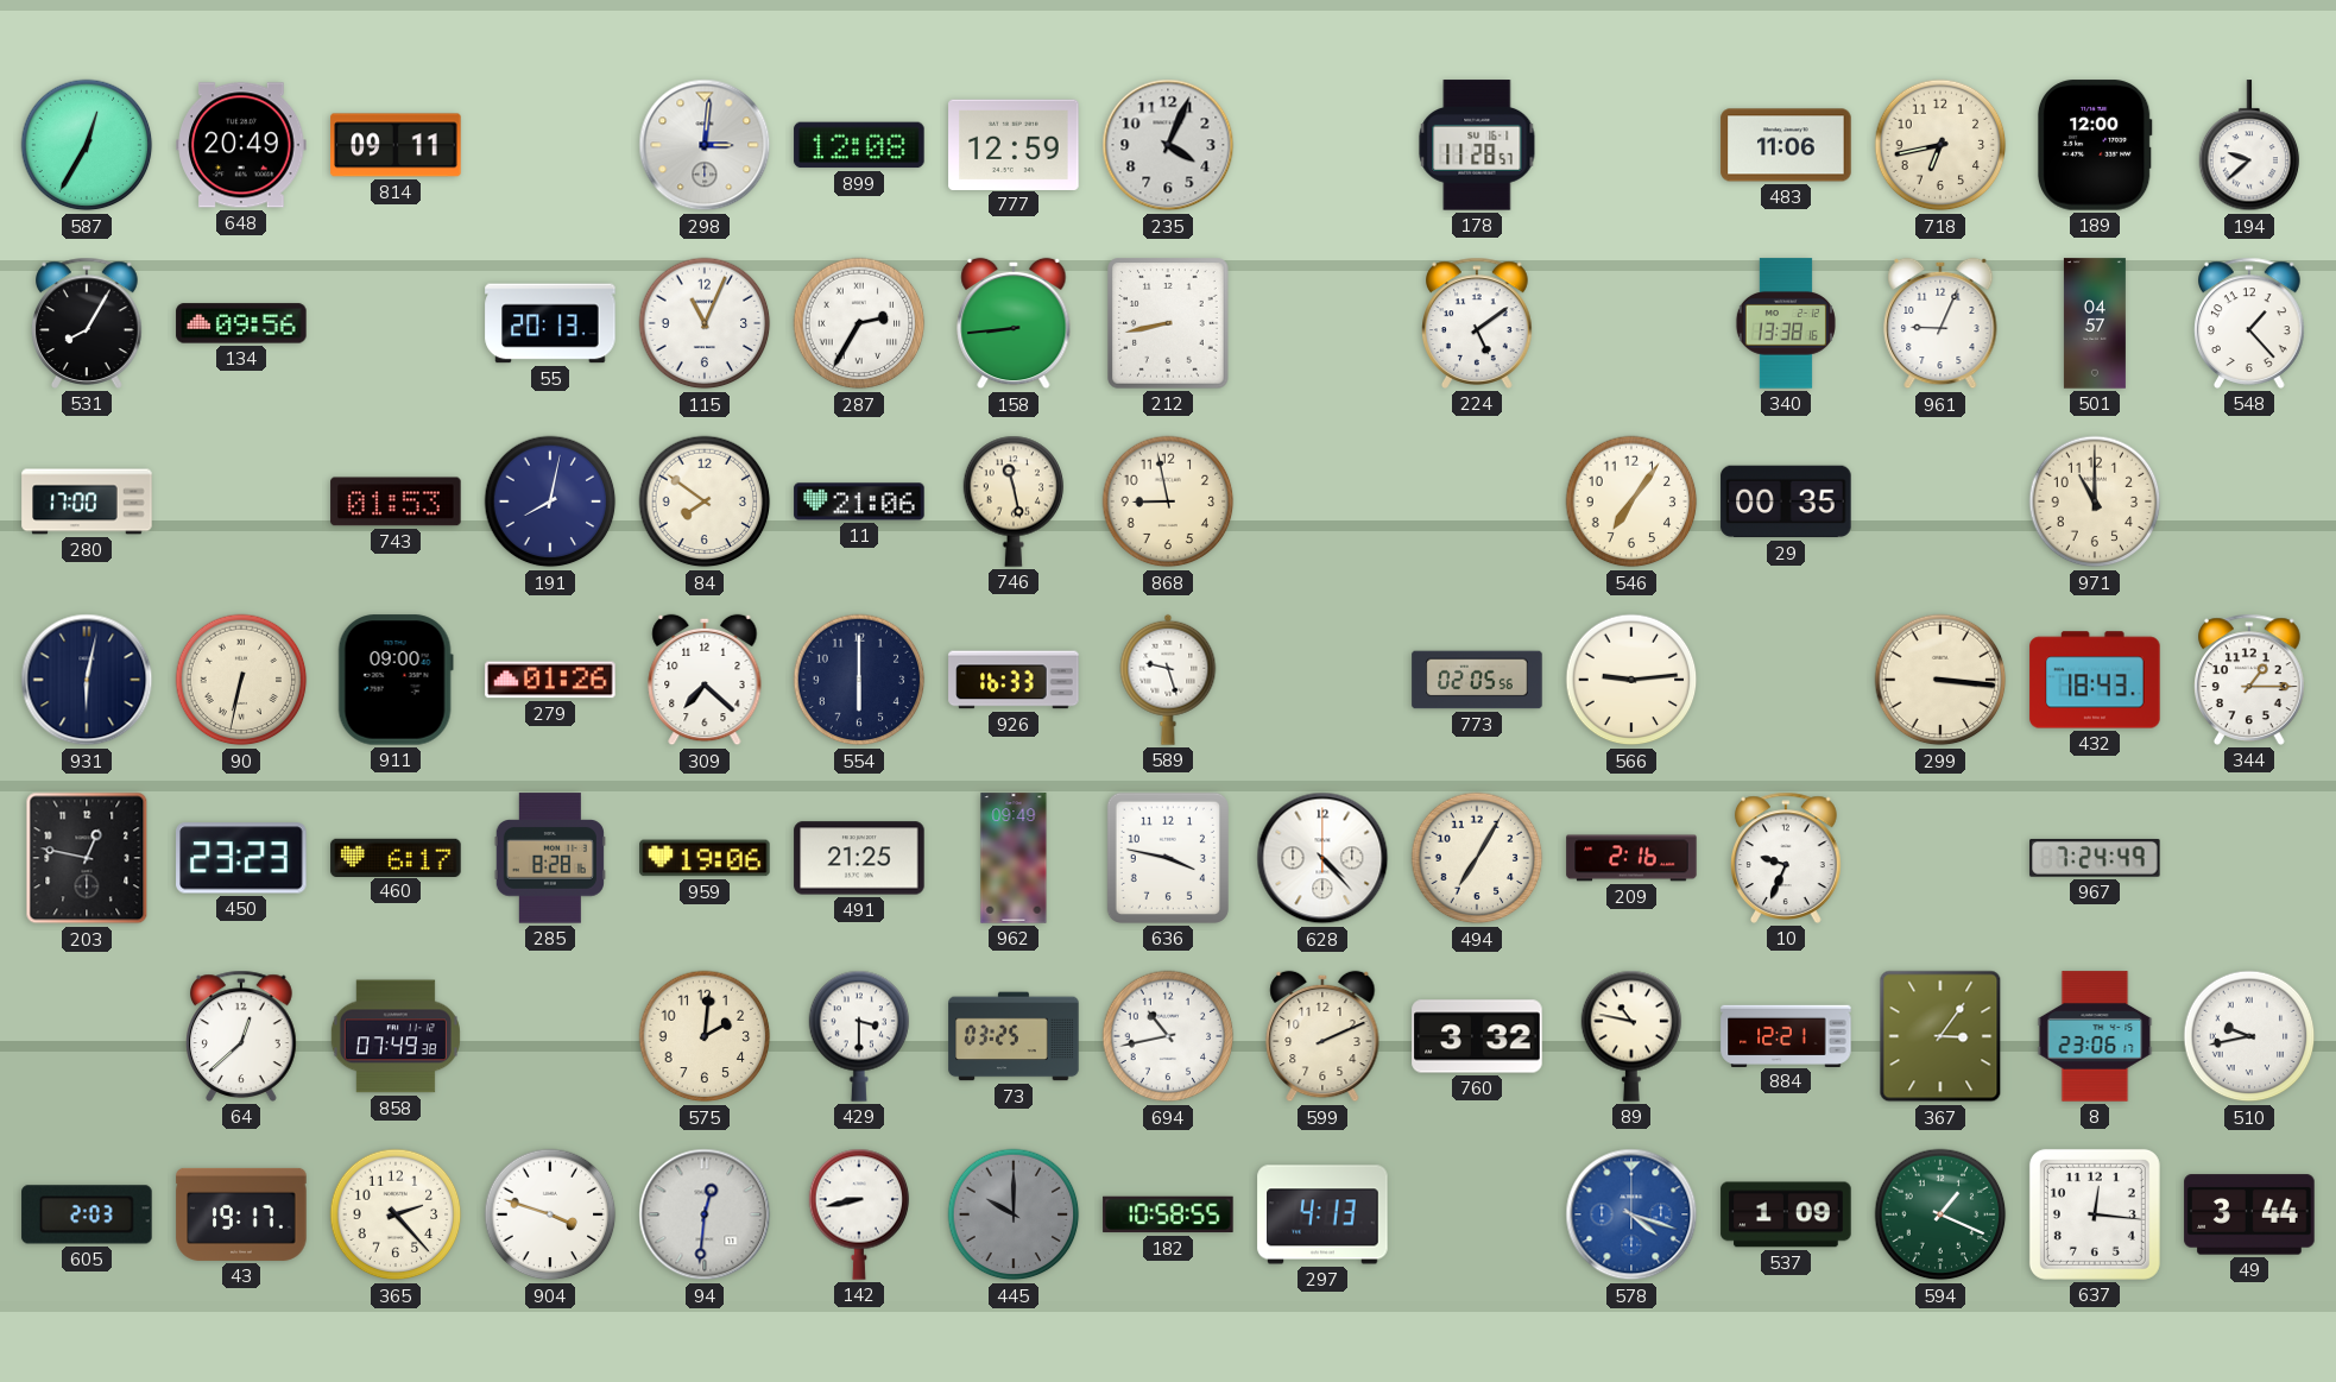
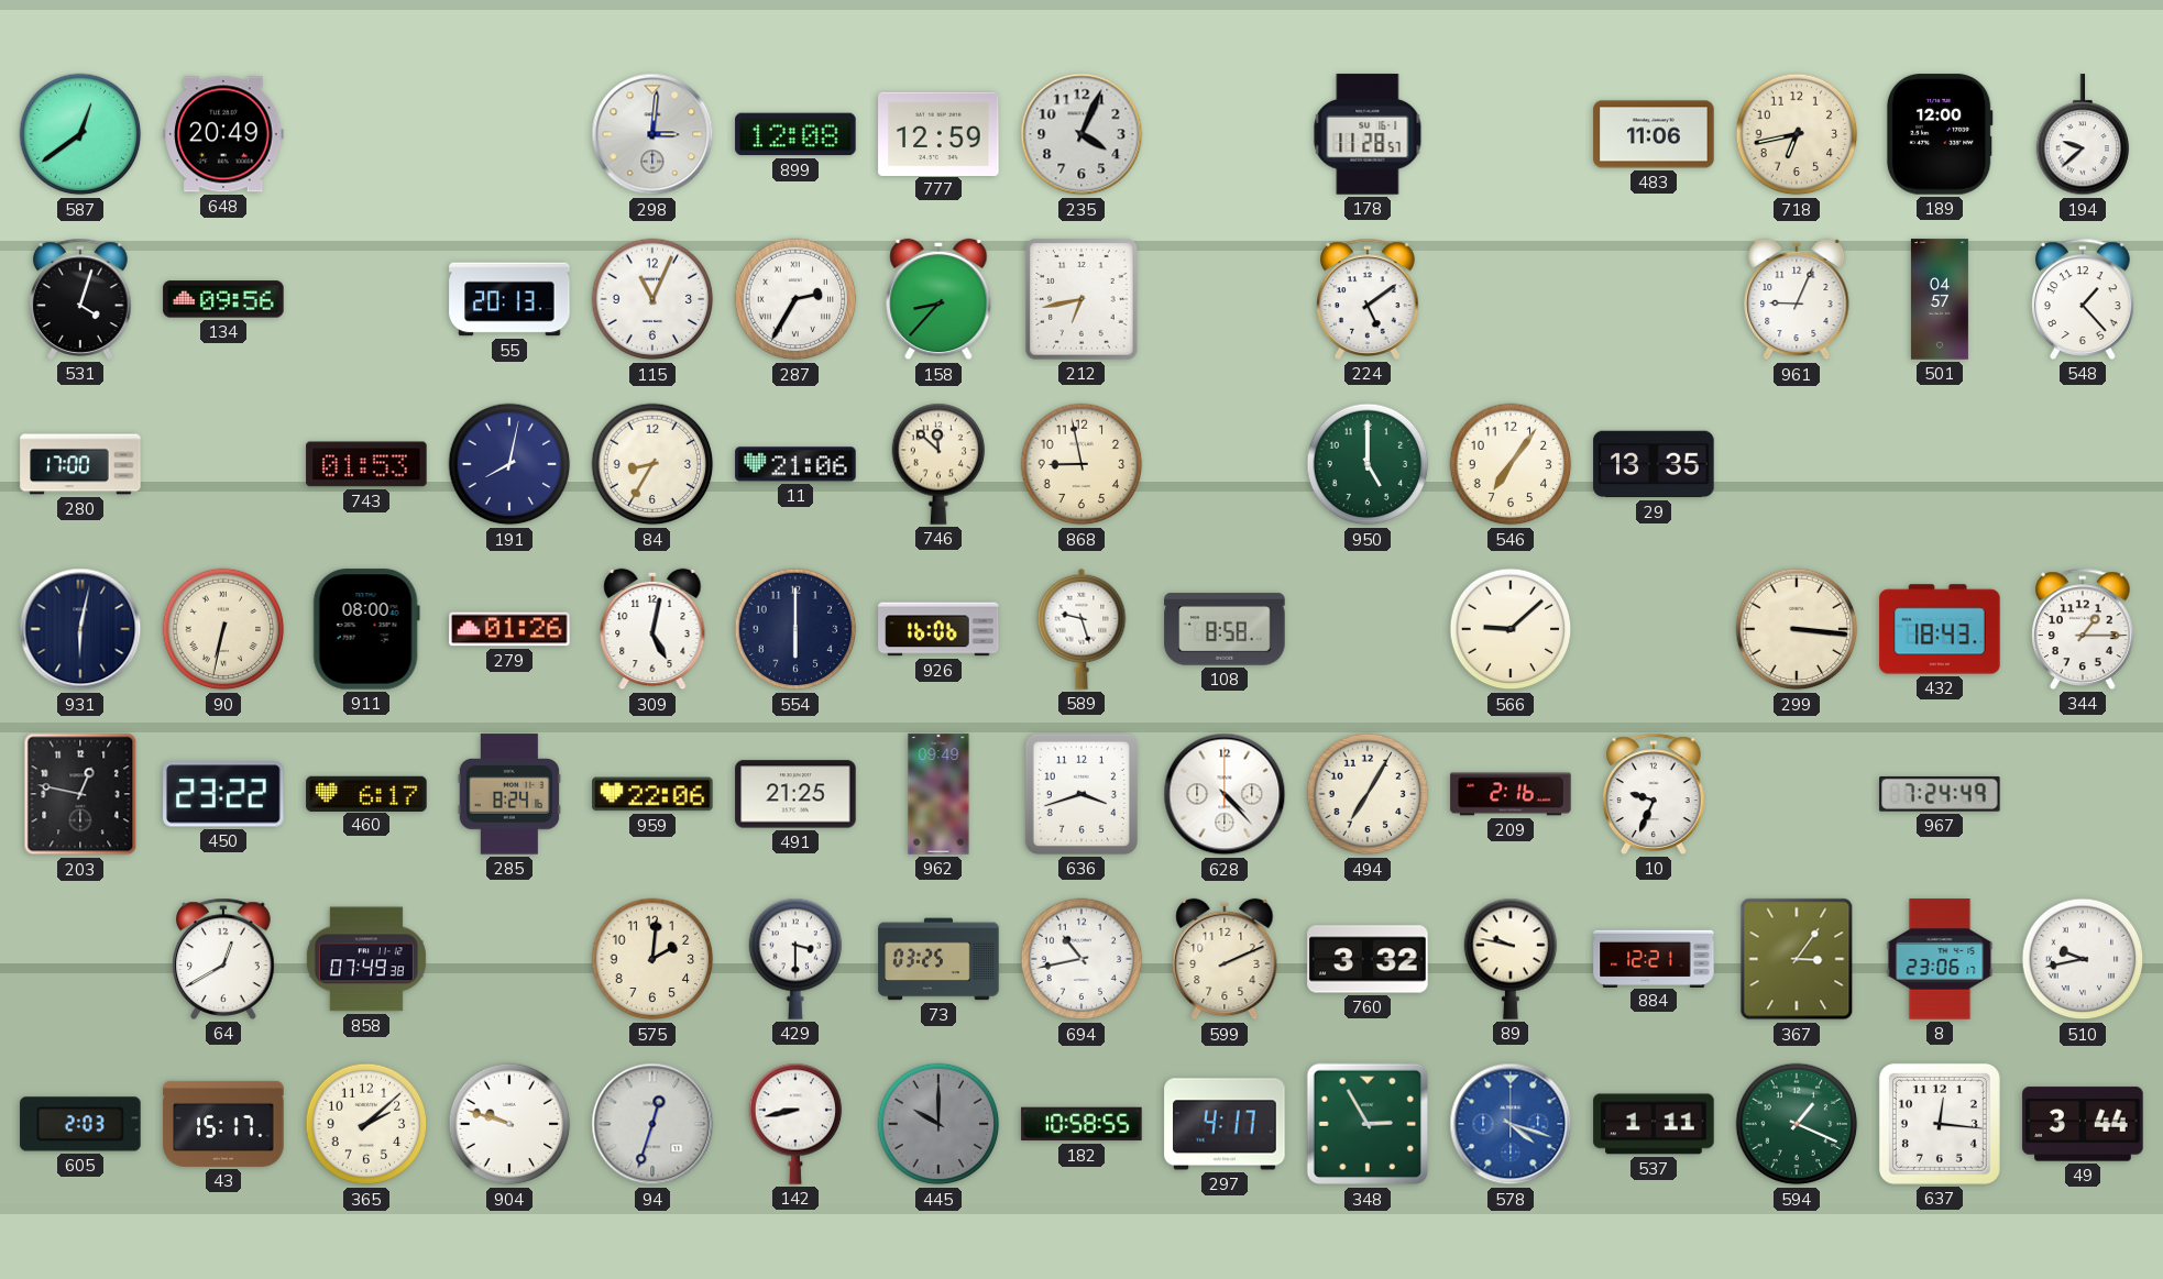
587: 12:35 -> 12:39
814: 09:11 -> none
531: 8:05 -> 4:03
158: 8:44 -> 8:37
212: 8:43 -> 6:43
340: 13:38 -> none
84: 7:51 -> 8:35
746: 11:28 -> 11:52
950: none -> 5:00
29: 00:35 -> 13:35
971: 11:00 -> none
911: 09:00 -> 08:00
309: 7:22 -> 5:02
926: 16:33 -> 16:06
108: none -> 8:58
773: 02:05 -> none
566: 9:14 -> 9:08
450: 23:23 -> 23:22
285: 8:28 -> 8:24
959: 19:06 -> 22:06
636: 3:47 -> 3:42
64: 12:38 -> 12:40
89: 10:47 -> 9:47
43: 19:17 -> 15:17
365: 2:23 -> 2:08
904: 3:48 -> 9:48
94: 12:31 -> 12:33
297: 4:13 -> 4:17
348: none -> 2:55
537: 1:09 -> 1:11
